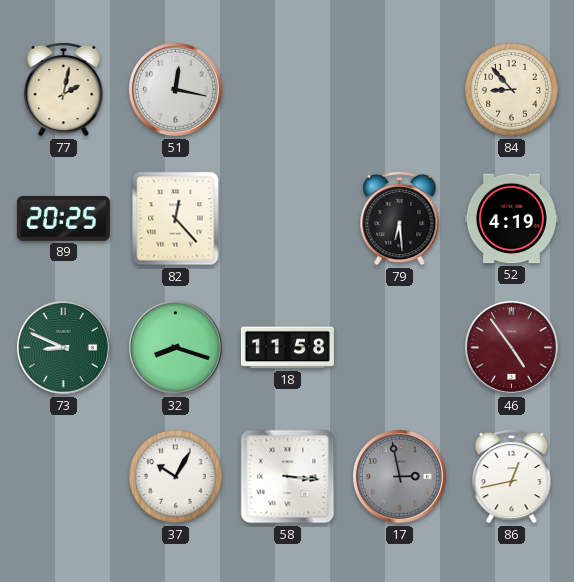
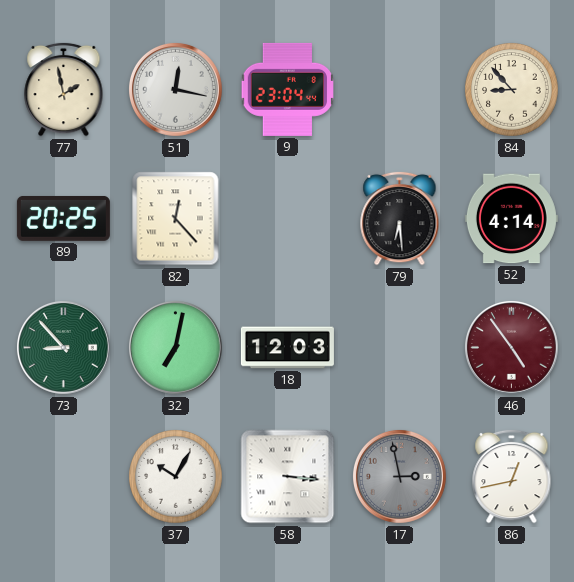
77: 2:02 -> 1:58
9: none -> 23:04
52: 4:19 -> 4:14
73: 8:49 -> 8:53
32: 8:18 -> 7:02
18: 11:58 -> 12:03
